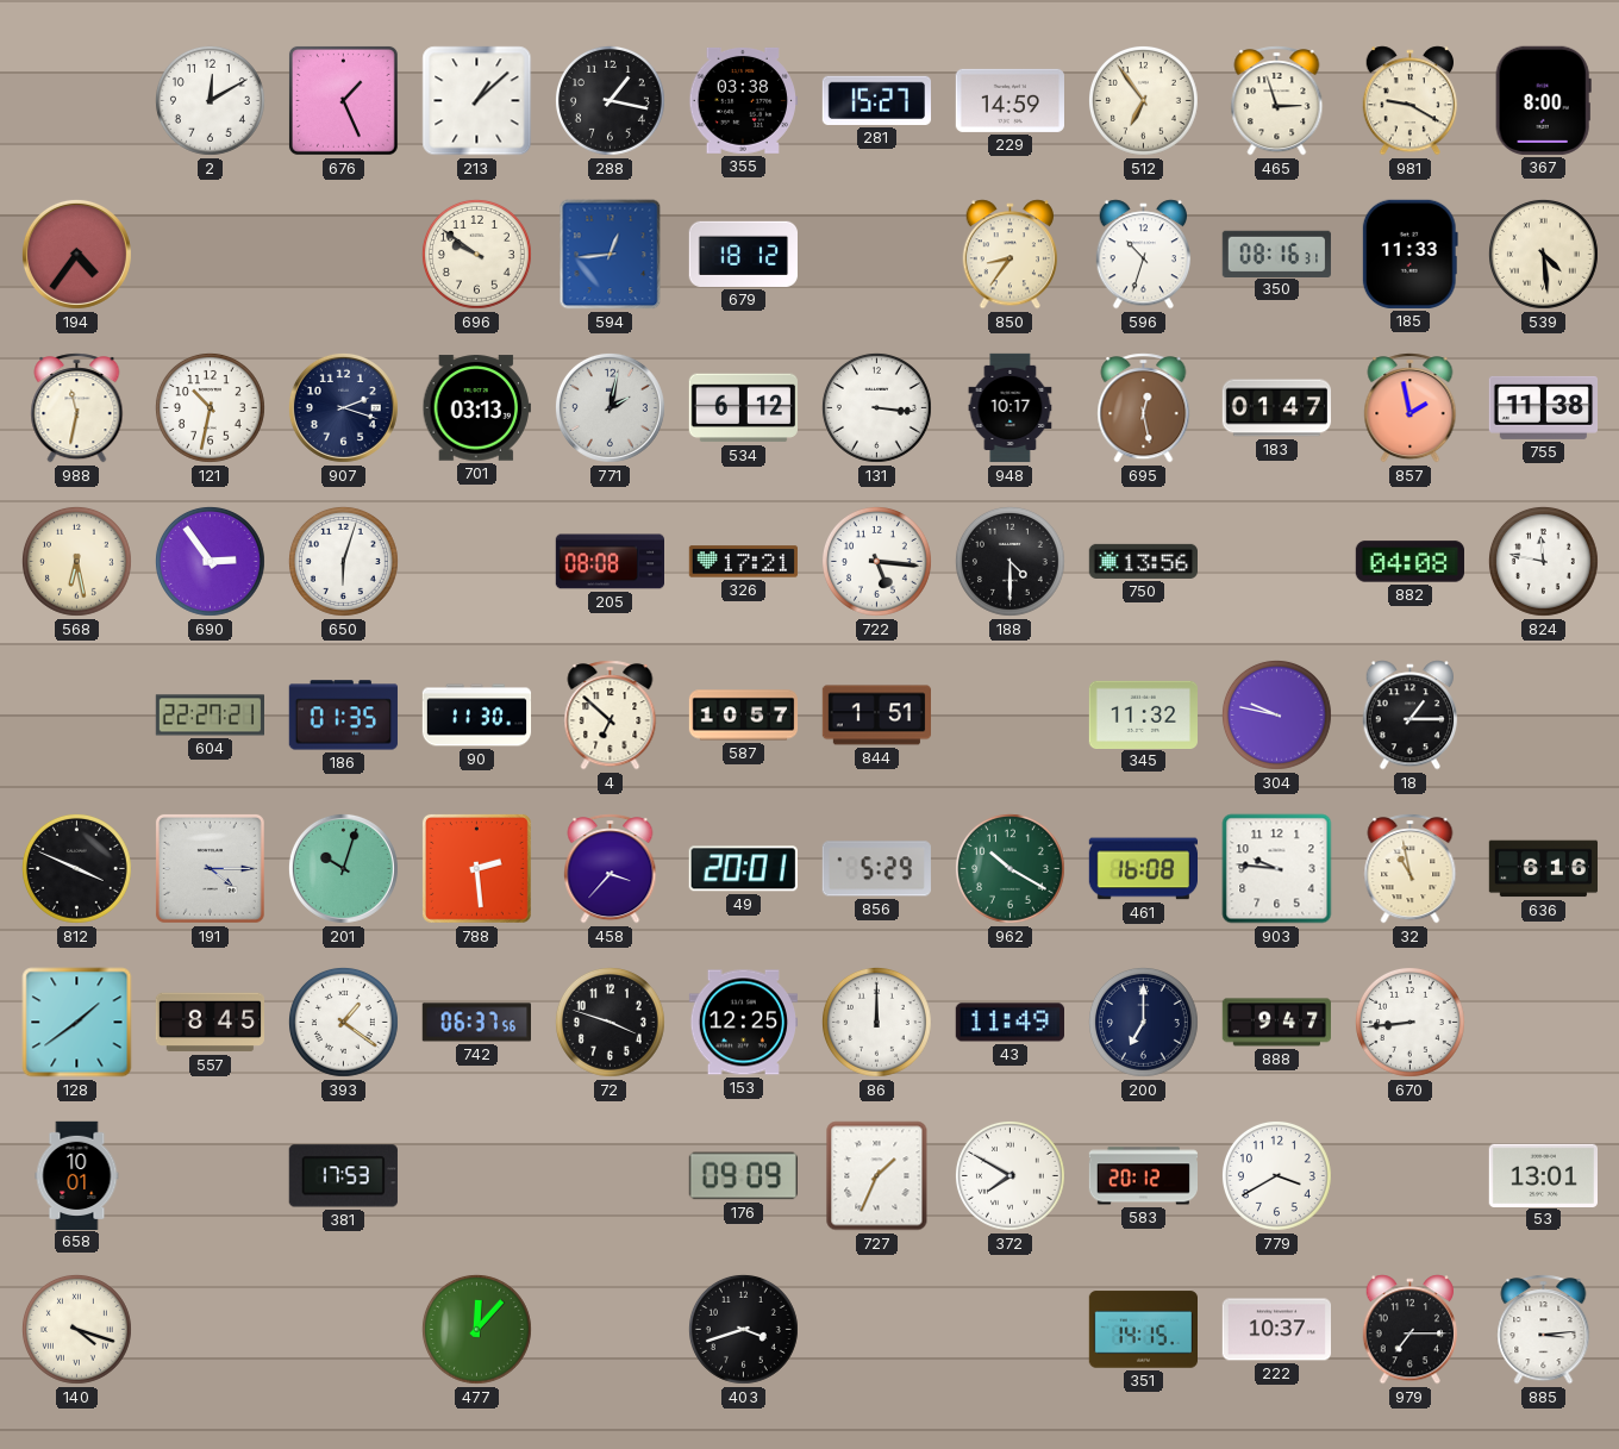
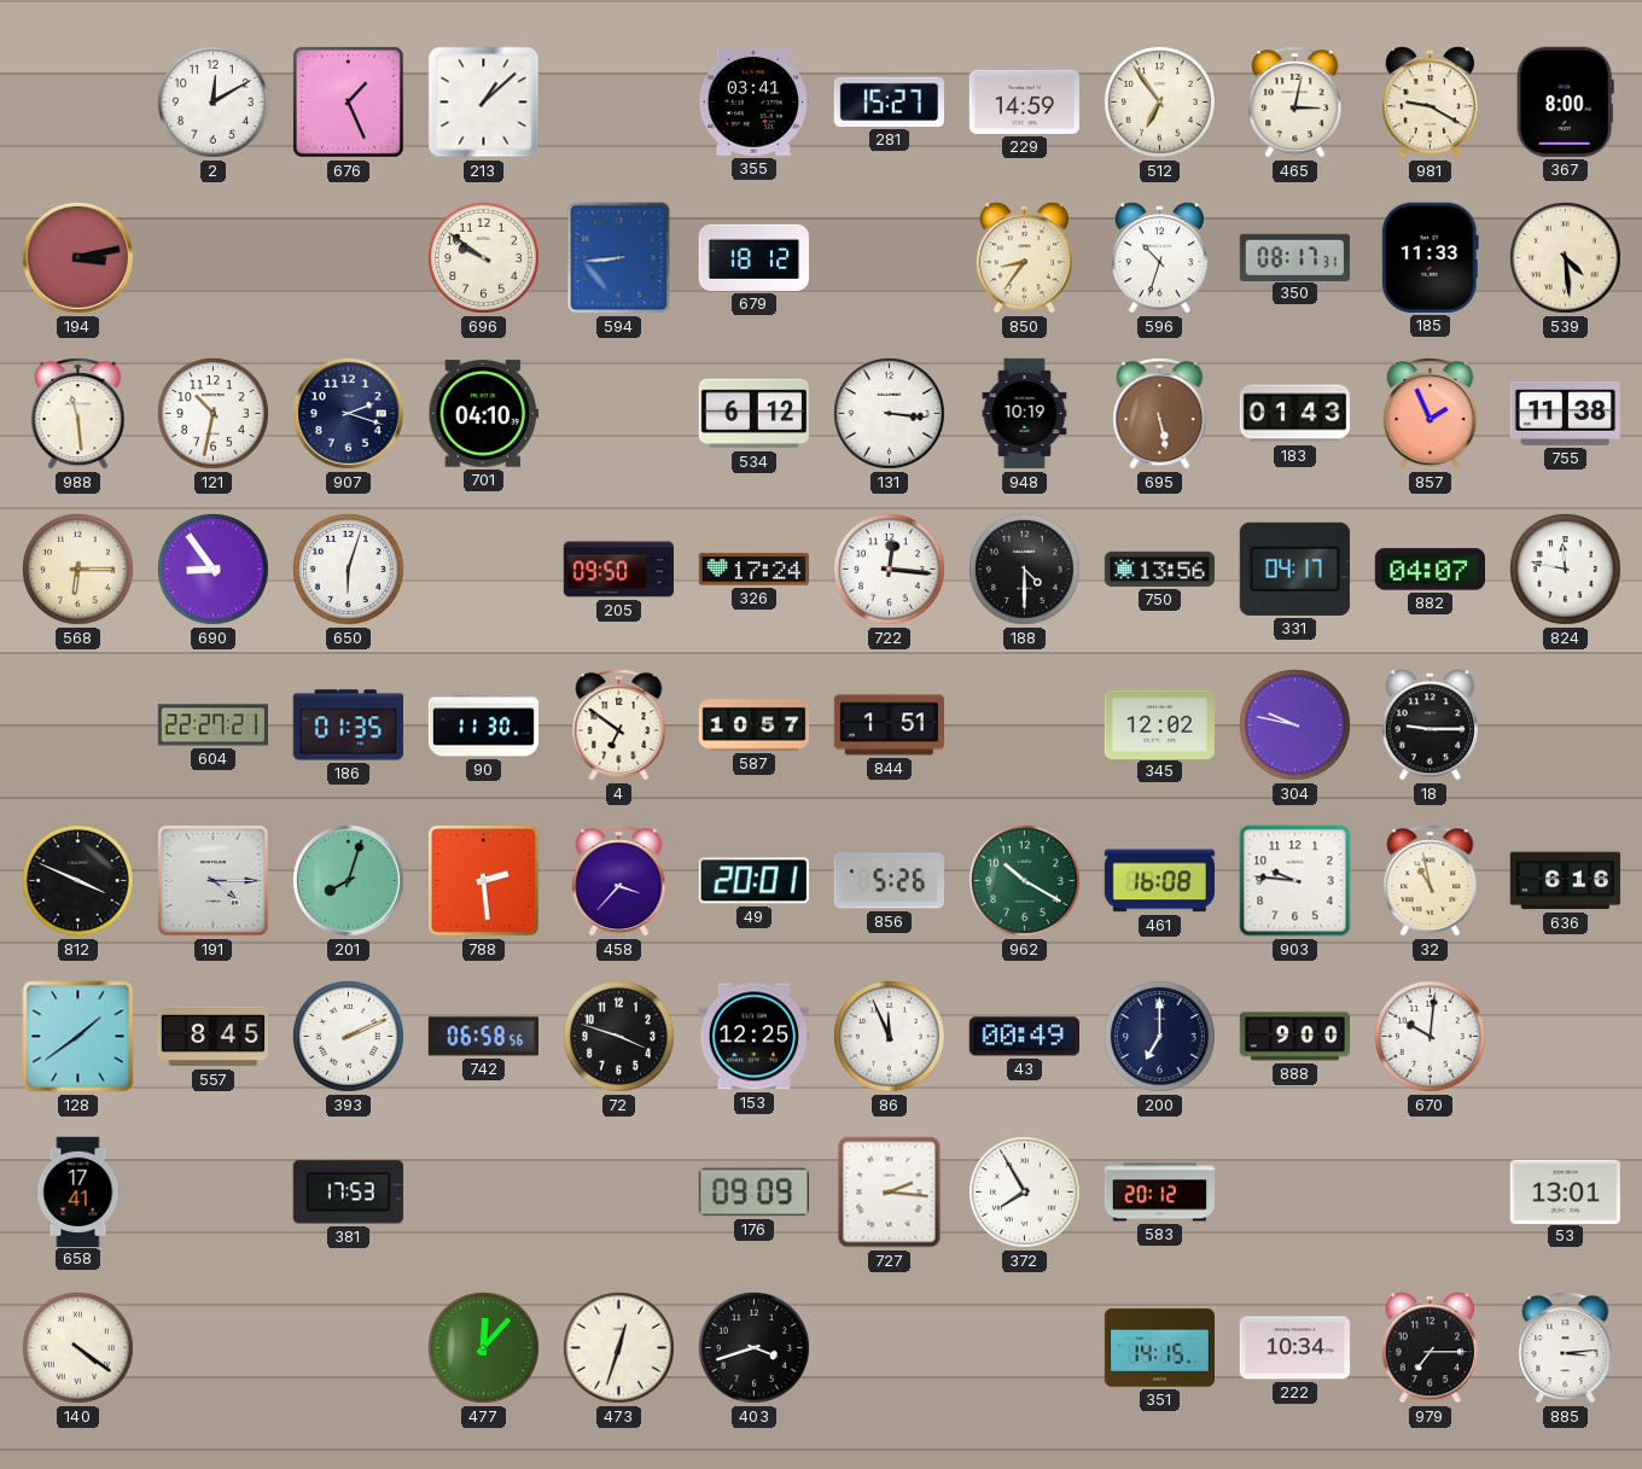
288: 1:17 -> none
355: 03:38 -> 03:41
465: 2:57 -> 3:02
194: 4:36 -> 3:13
594: 12:44 -> 8:44
350: 08:16 -> 08:17
988: 11:32 -> 11:29
701: 03:13 -> 04:10
771: 2:02 -> none
948: 10:17 -> 10:19
695: 12:28 -> 5:28
183: 01:47 -> 01:43
857: 1:58 -> 1:56
568: 6:28 -> 6:15
690: 2:54 -> 8:54
205: 08:08 -> 09:50
326: 17:21 -> 17:24
722: 5:16 -> 12:16
331: none -> 04:17
882: 04:08 -> 04:07
4: 6:52 -> 6:51
345: 11:32 -> 12:02
18: 1:15 -> 9:15
201: 10:03 -> 8:03
856: 5:29 -> 5:26
393: 1:21 -> 2:11
742: 06:37 -> 06:58
86: 12:00 -> 11:56
43: 11:49 -> 00:49
888: 9:47 -> 9:00
670: 8:44 -> 10:01
658: 10:01 -> 17:41
727: 1:34 -> 2:16
372: 7:50 -> 7:55
779: 3:40 -> none
140: 4:18 -> 4:21
473: none -> 12:33
222: 10:37 -> 10:34
